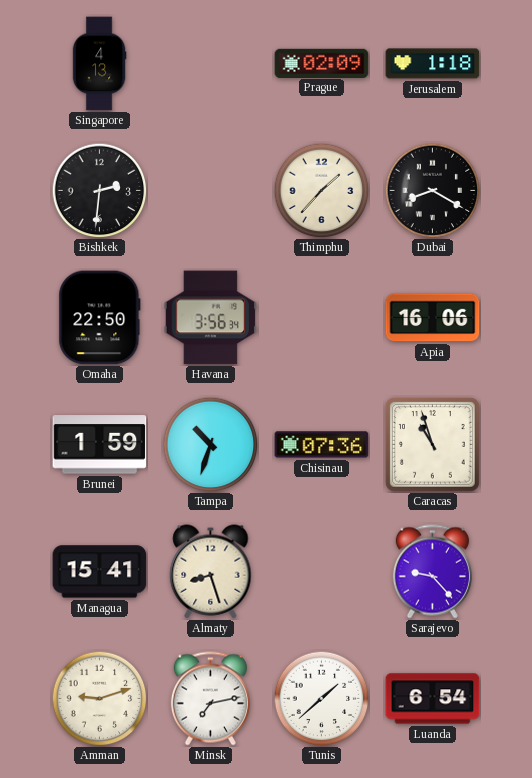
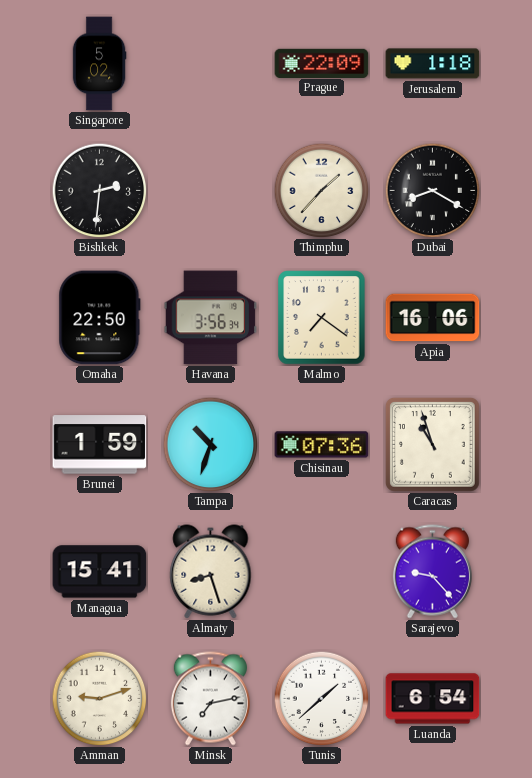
Singapore: 4:13 -> 5:02
Prague: 02:09 -> 22:09
Malmo: none -> 7:21
